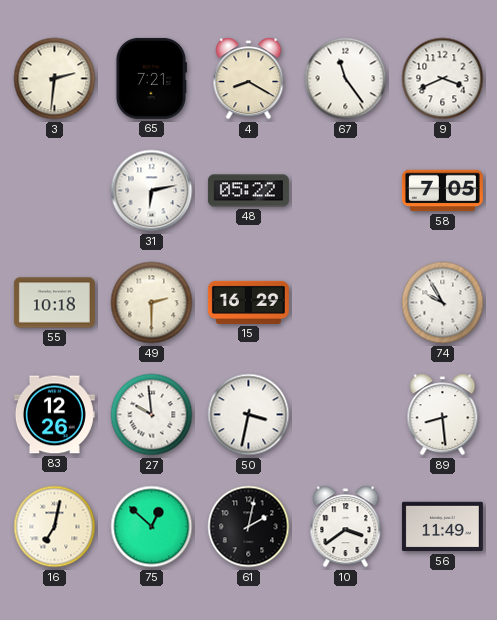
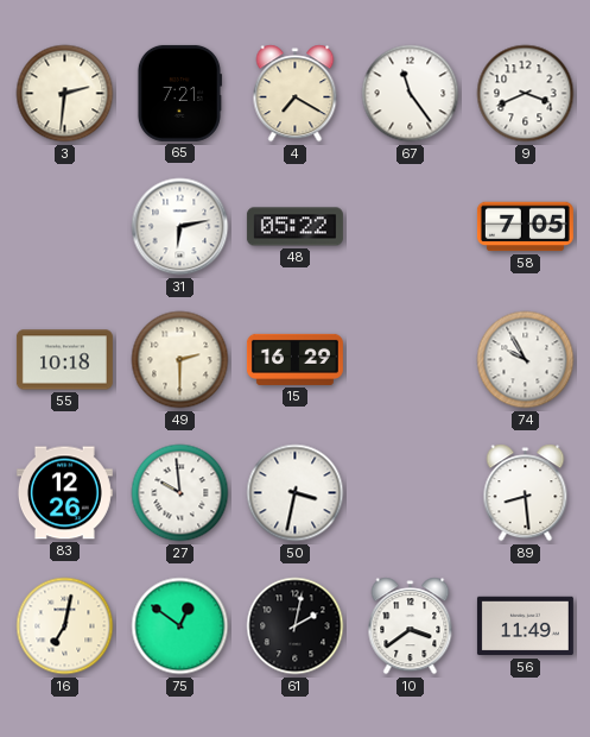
4: 8:20 -> 7:20
75: 12:52 -> 12:51
